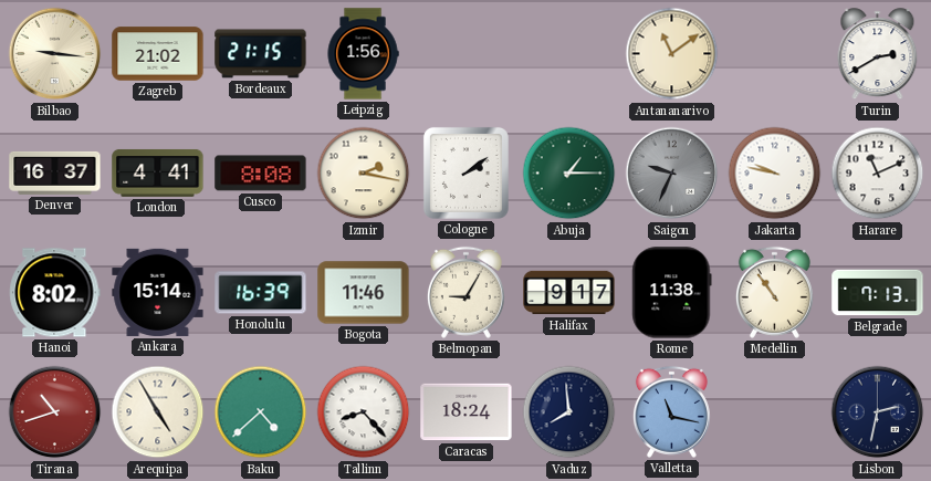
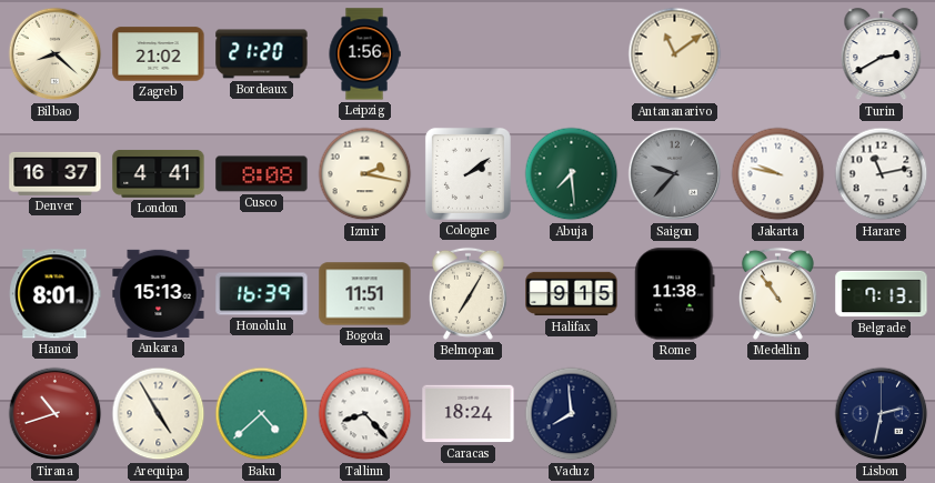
Bilbao: 9:16 -> 8:22
Bordeaux: 21:15 -> 21:20
Abuja: 1:15 -> 7:29
Saigon: 9:34 -> 9:37
Harare: 11:11 -> 11:13
Hanoi: 8:02 -> 8:01
Ankara: 15:14 -> 15:13
Bogota: 11:46 -> 11:51
Belmopan: 9:05 -> 7:05
Halifax: 9:17 -> 9:15
Valletta: 11:17 -> none
